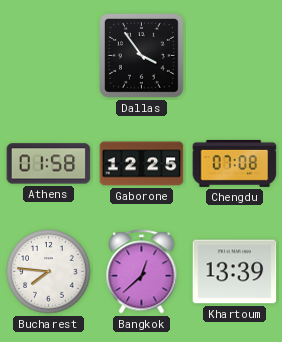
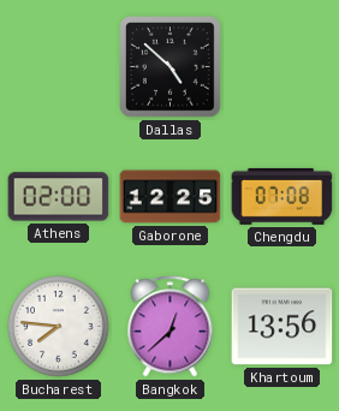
Dallas: 3:54 -> 4:52
Athens: 01:58 -> 02:00
Khartoum: 13:39 -> 13:56
